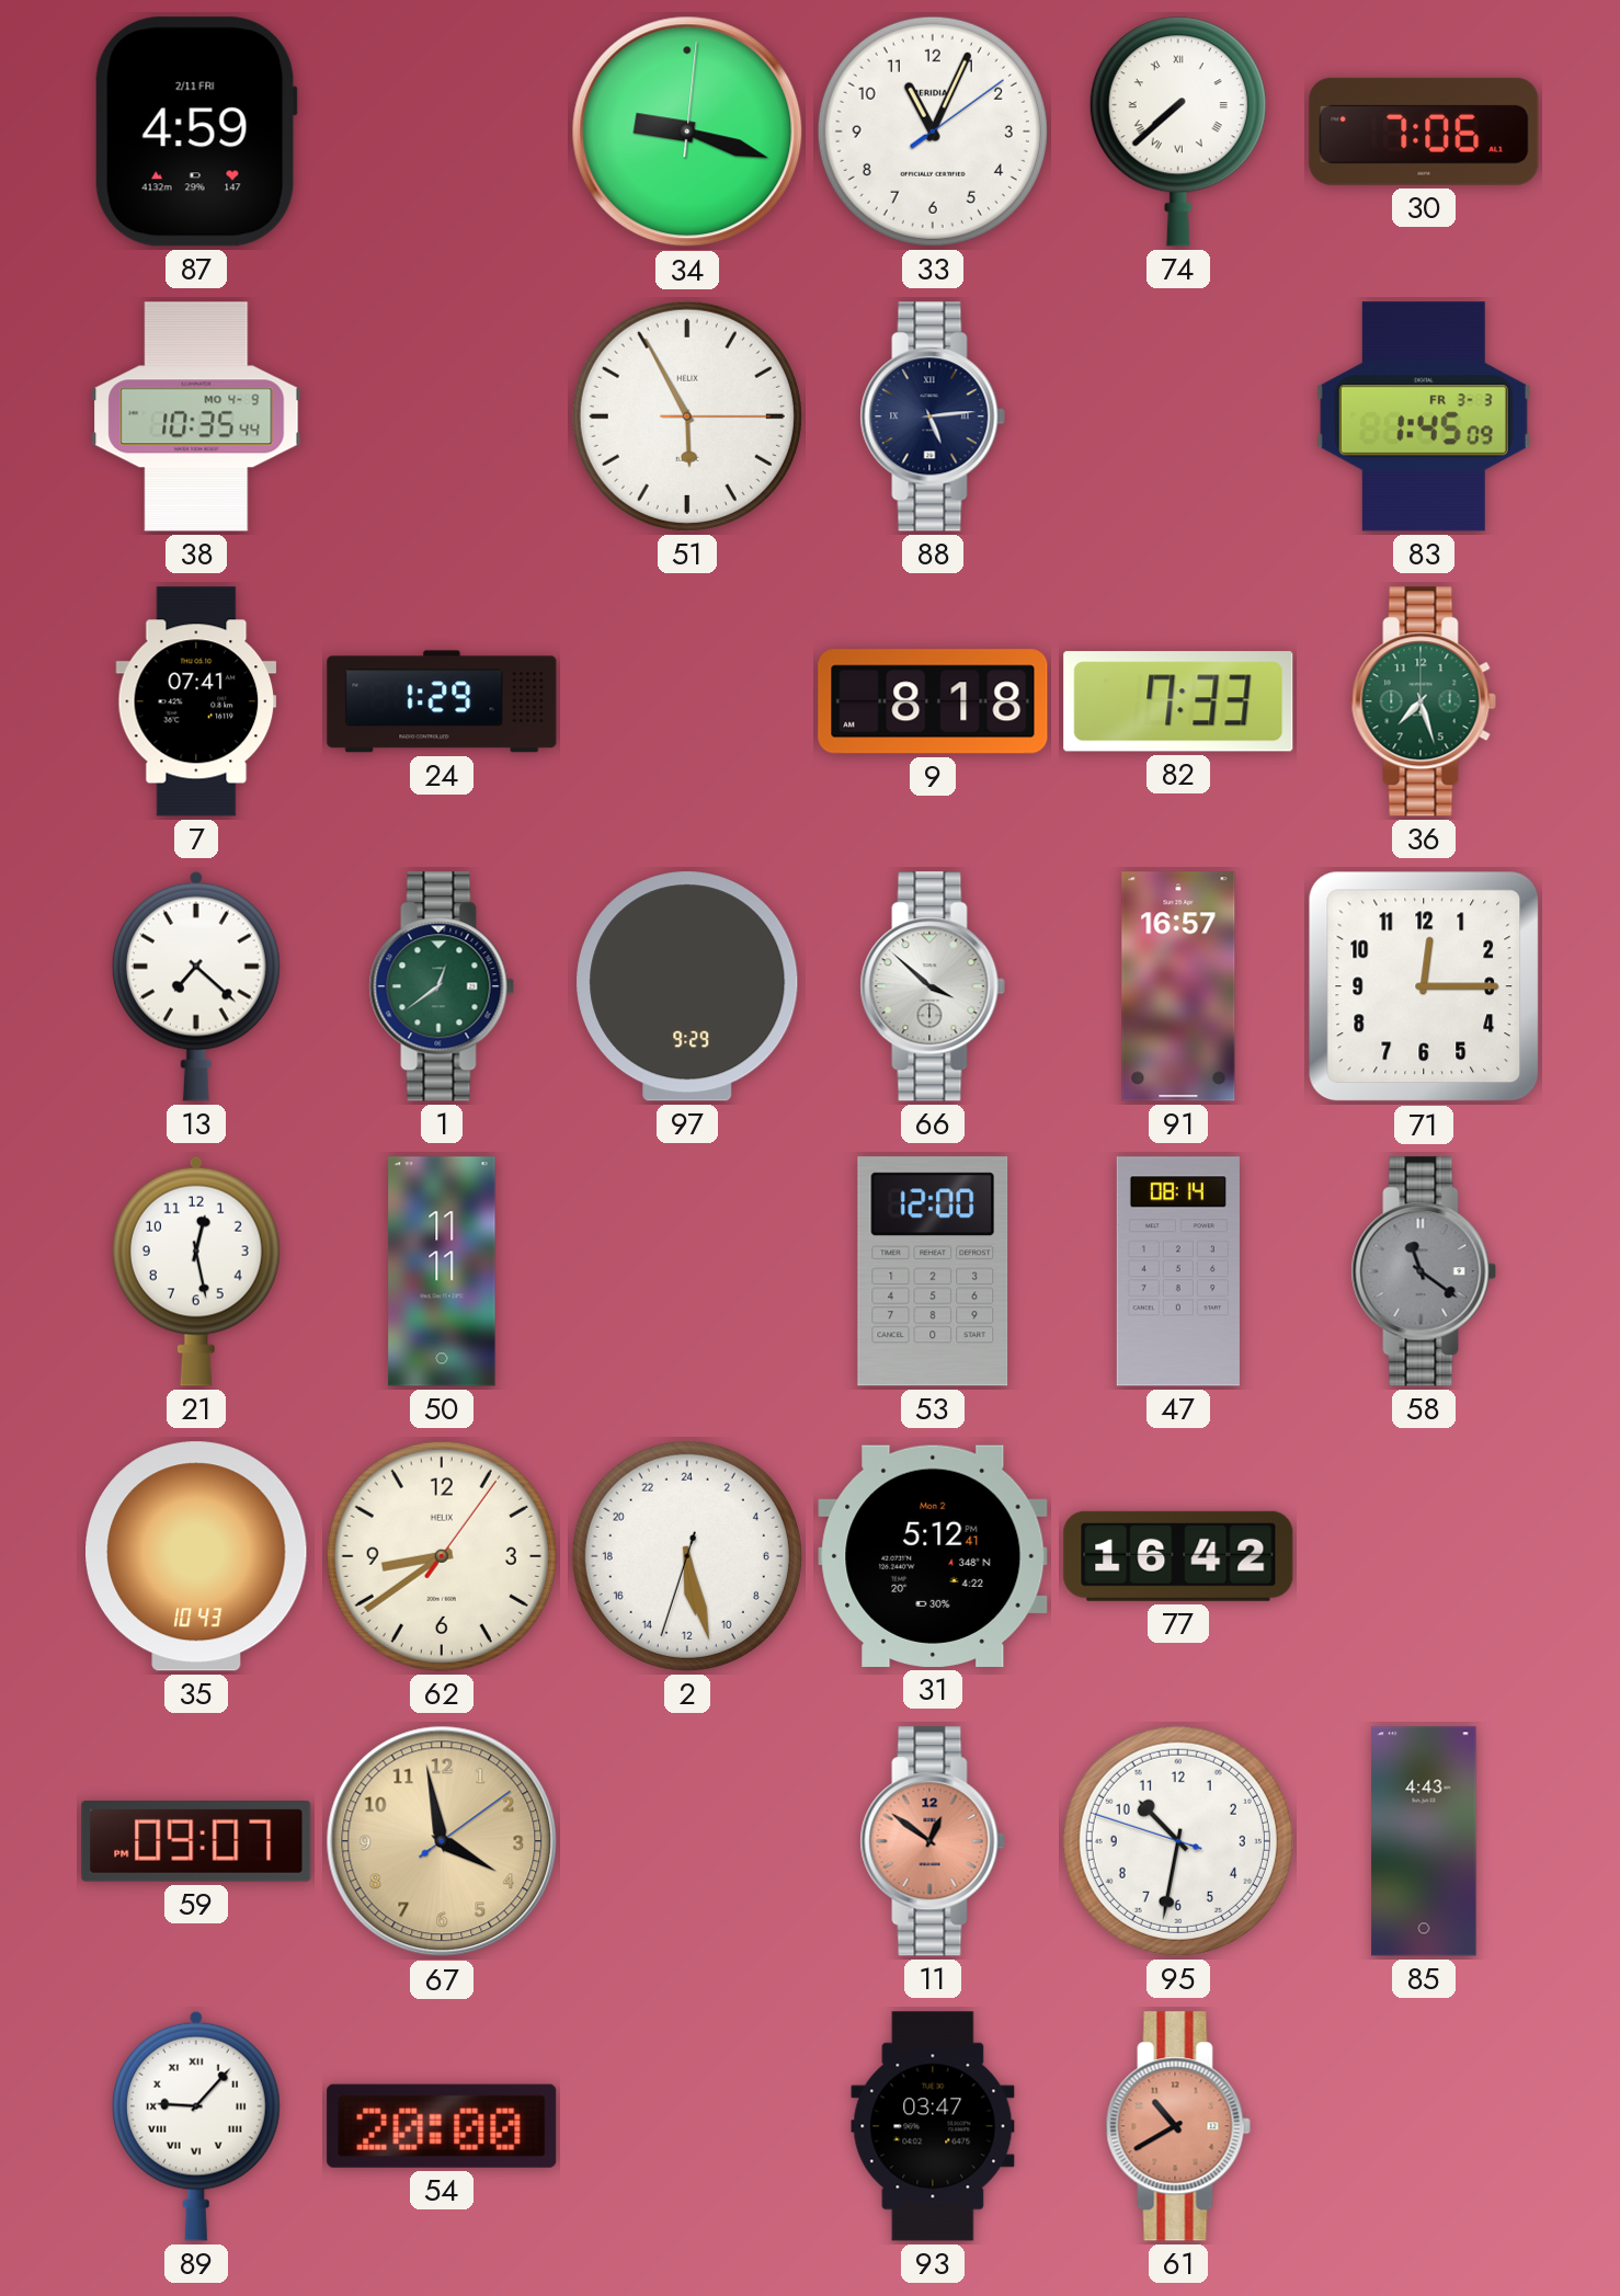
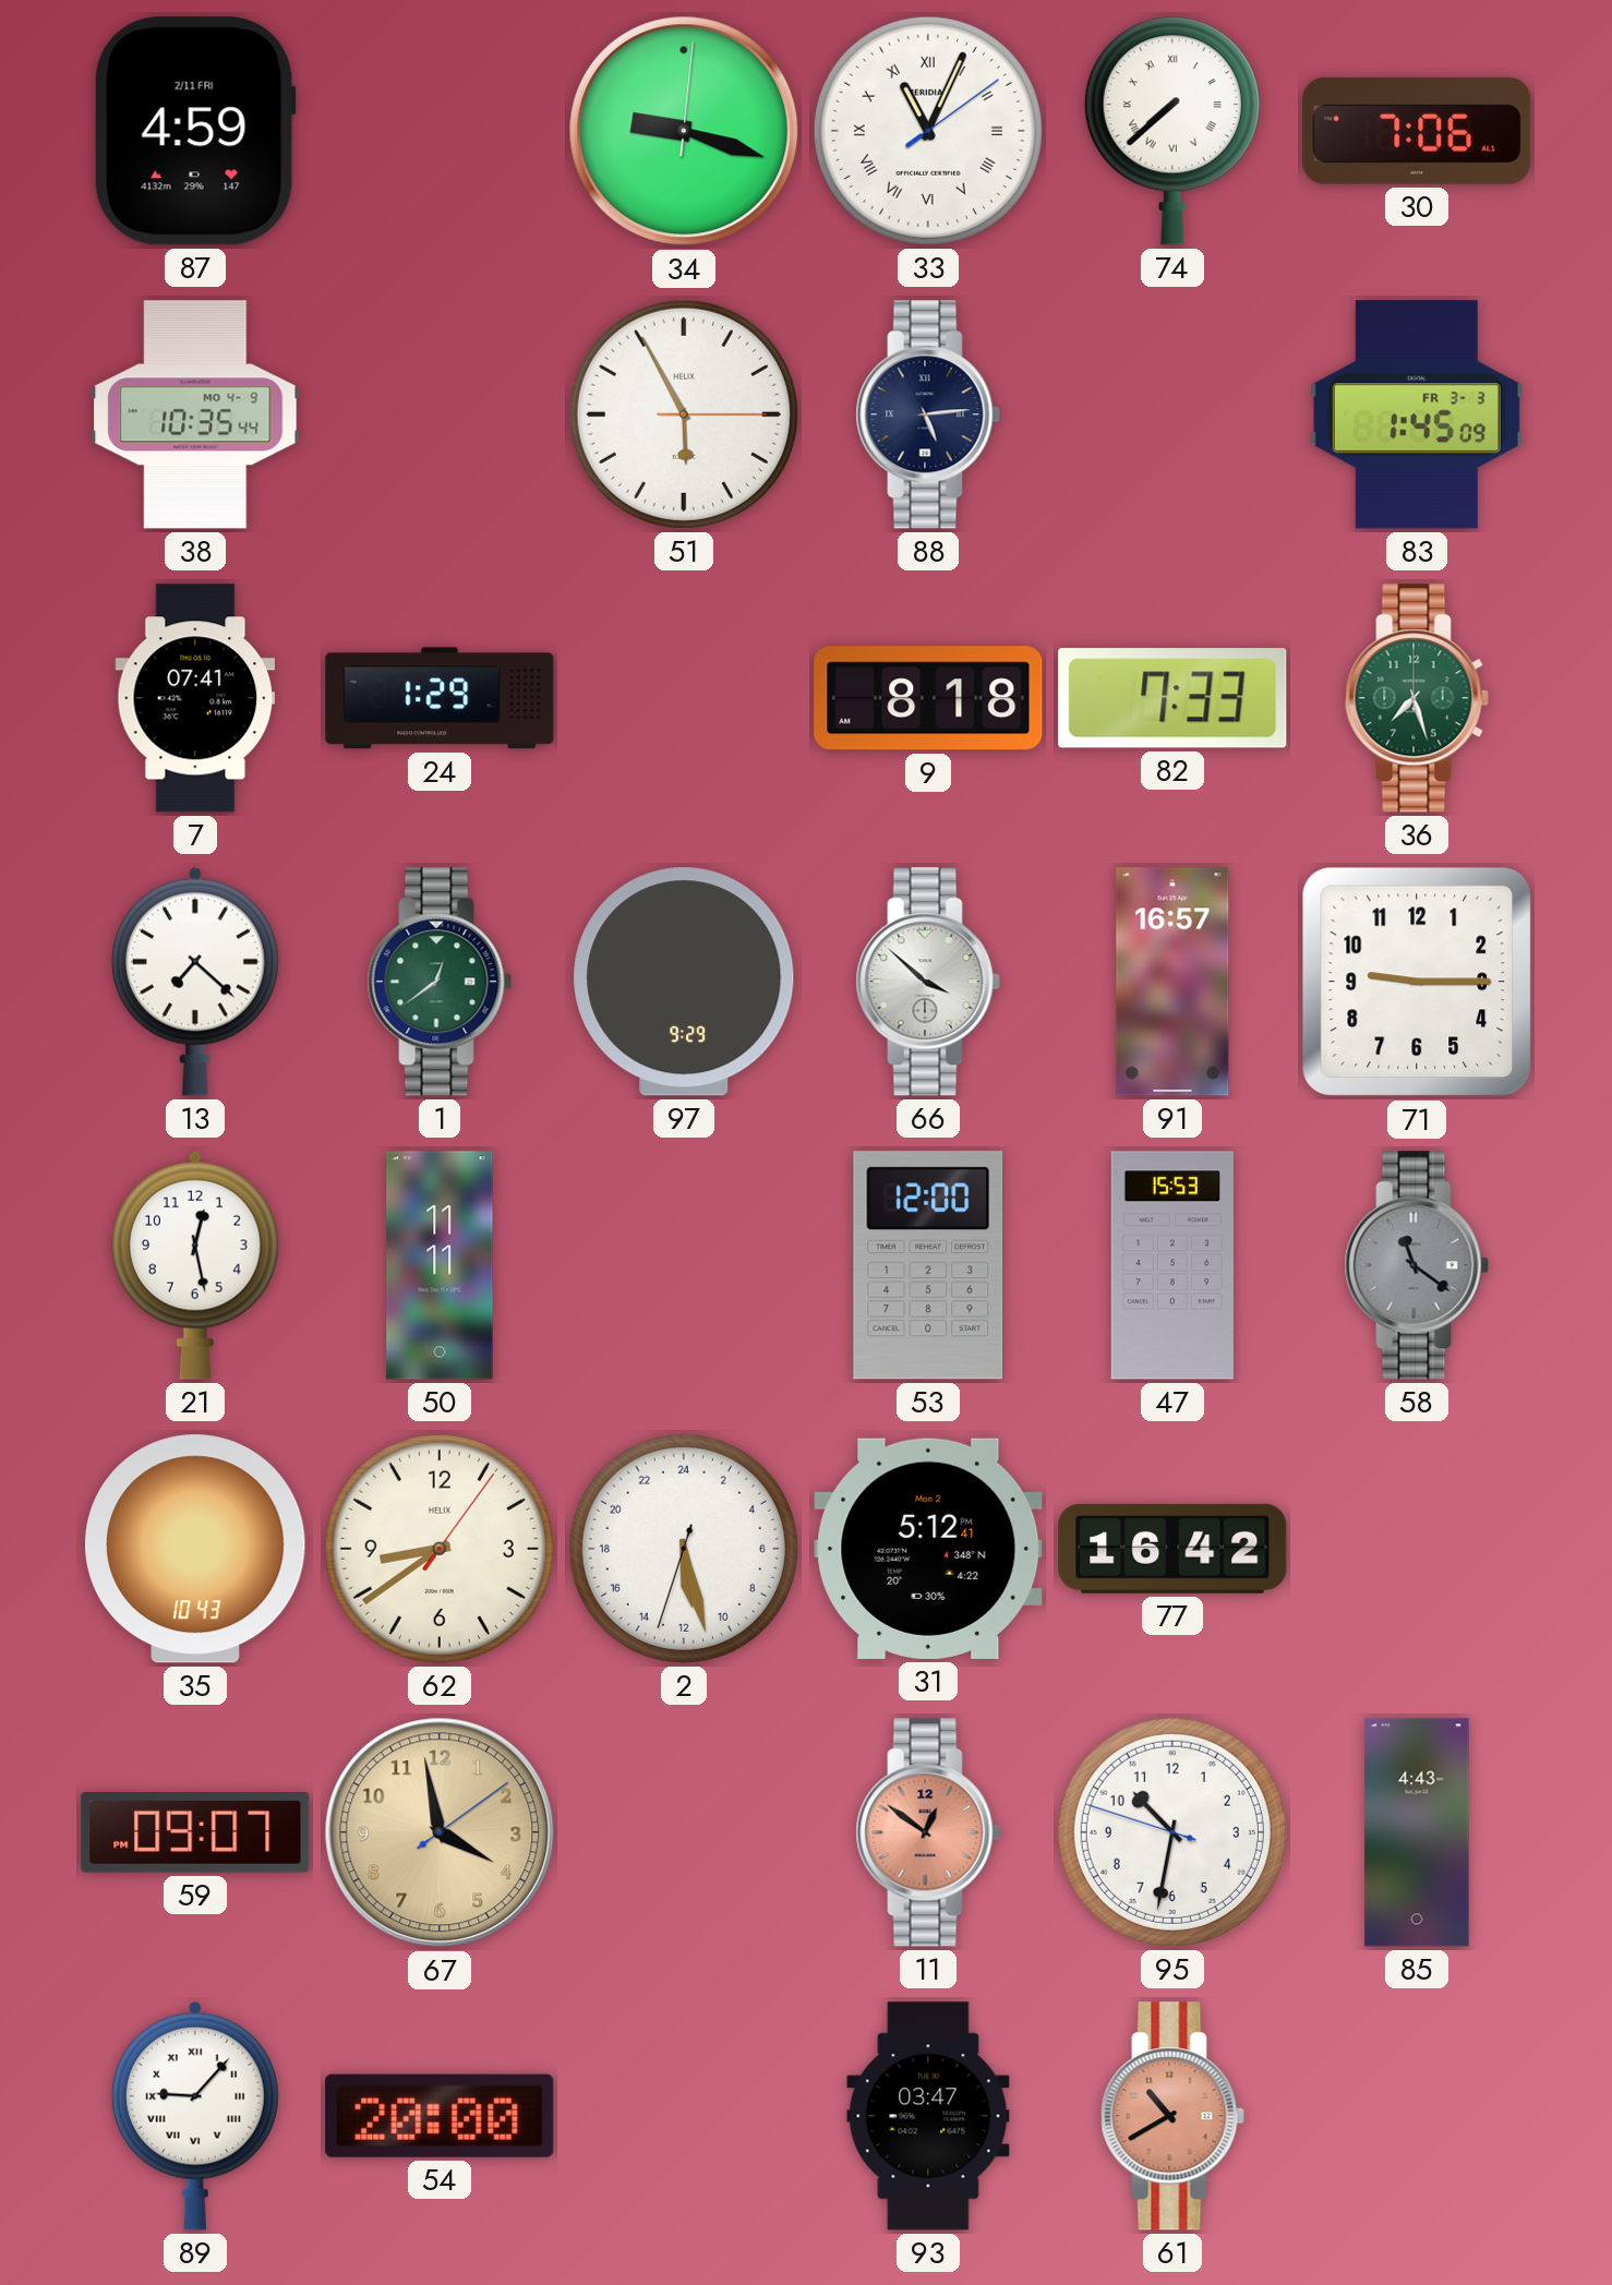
33 numerals: Arabic -> Roman
71: 12:15 -> 9:15
47: 08:14 -> 15:53
